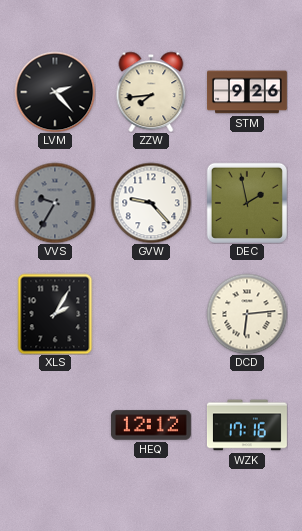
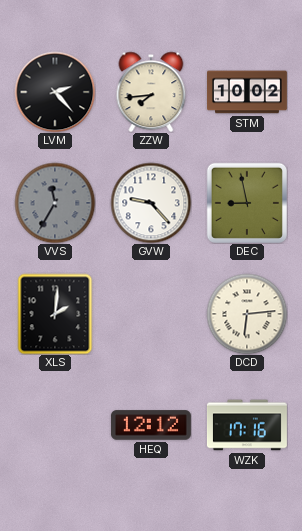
STM: 9:26 -> 10:02
VVS: 9:35 -> 11:35
DEC: 1:58 -> 8:58
XLS: 2:05 -> 2:01
